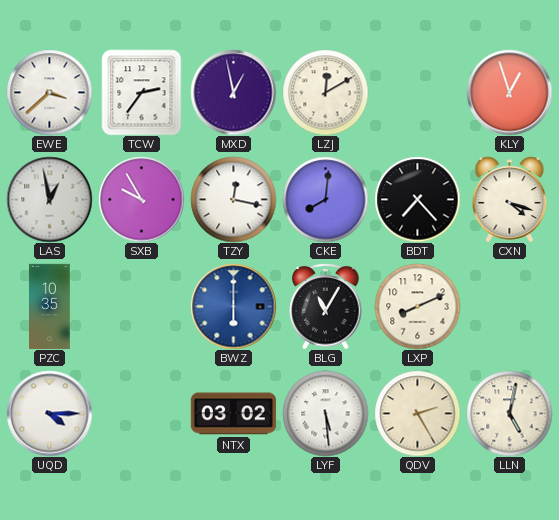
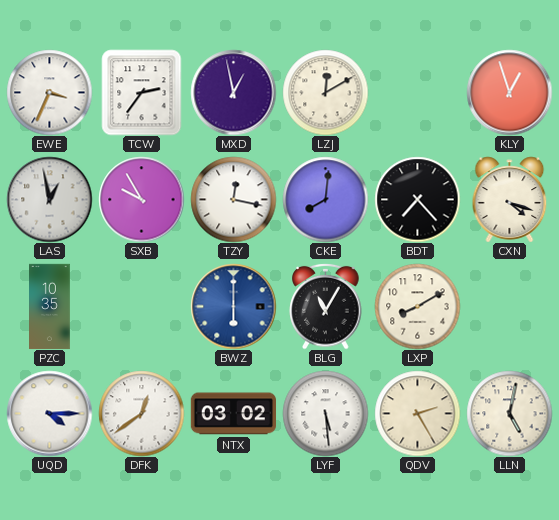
EWE: 3:38 -> 3:34
LXP: 8:11 -> 8:10
DFK: none -> 12:39
